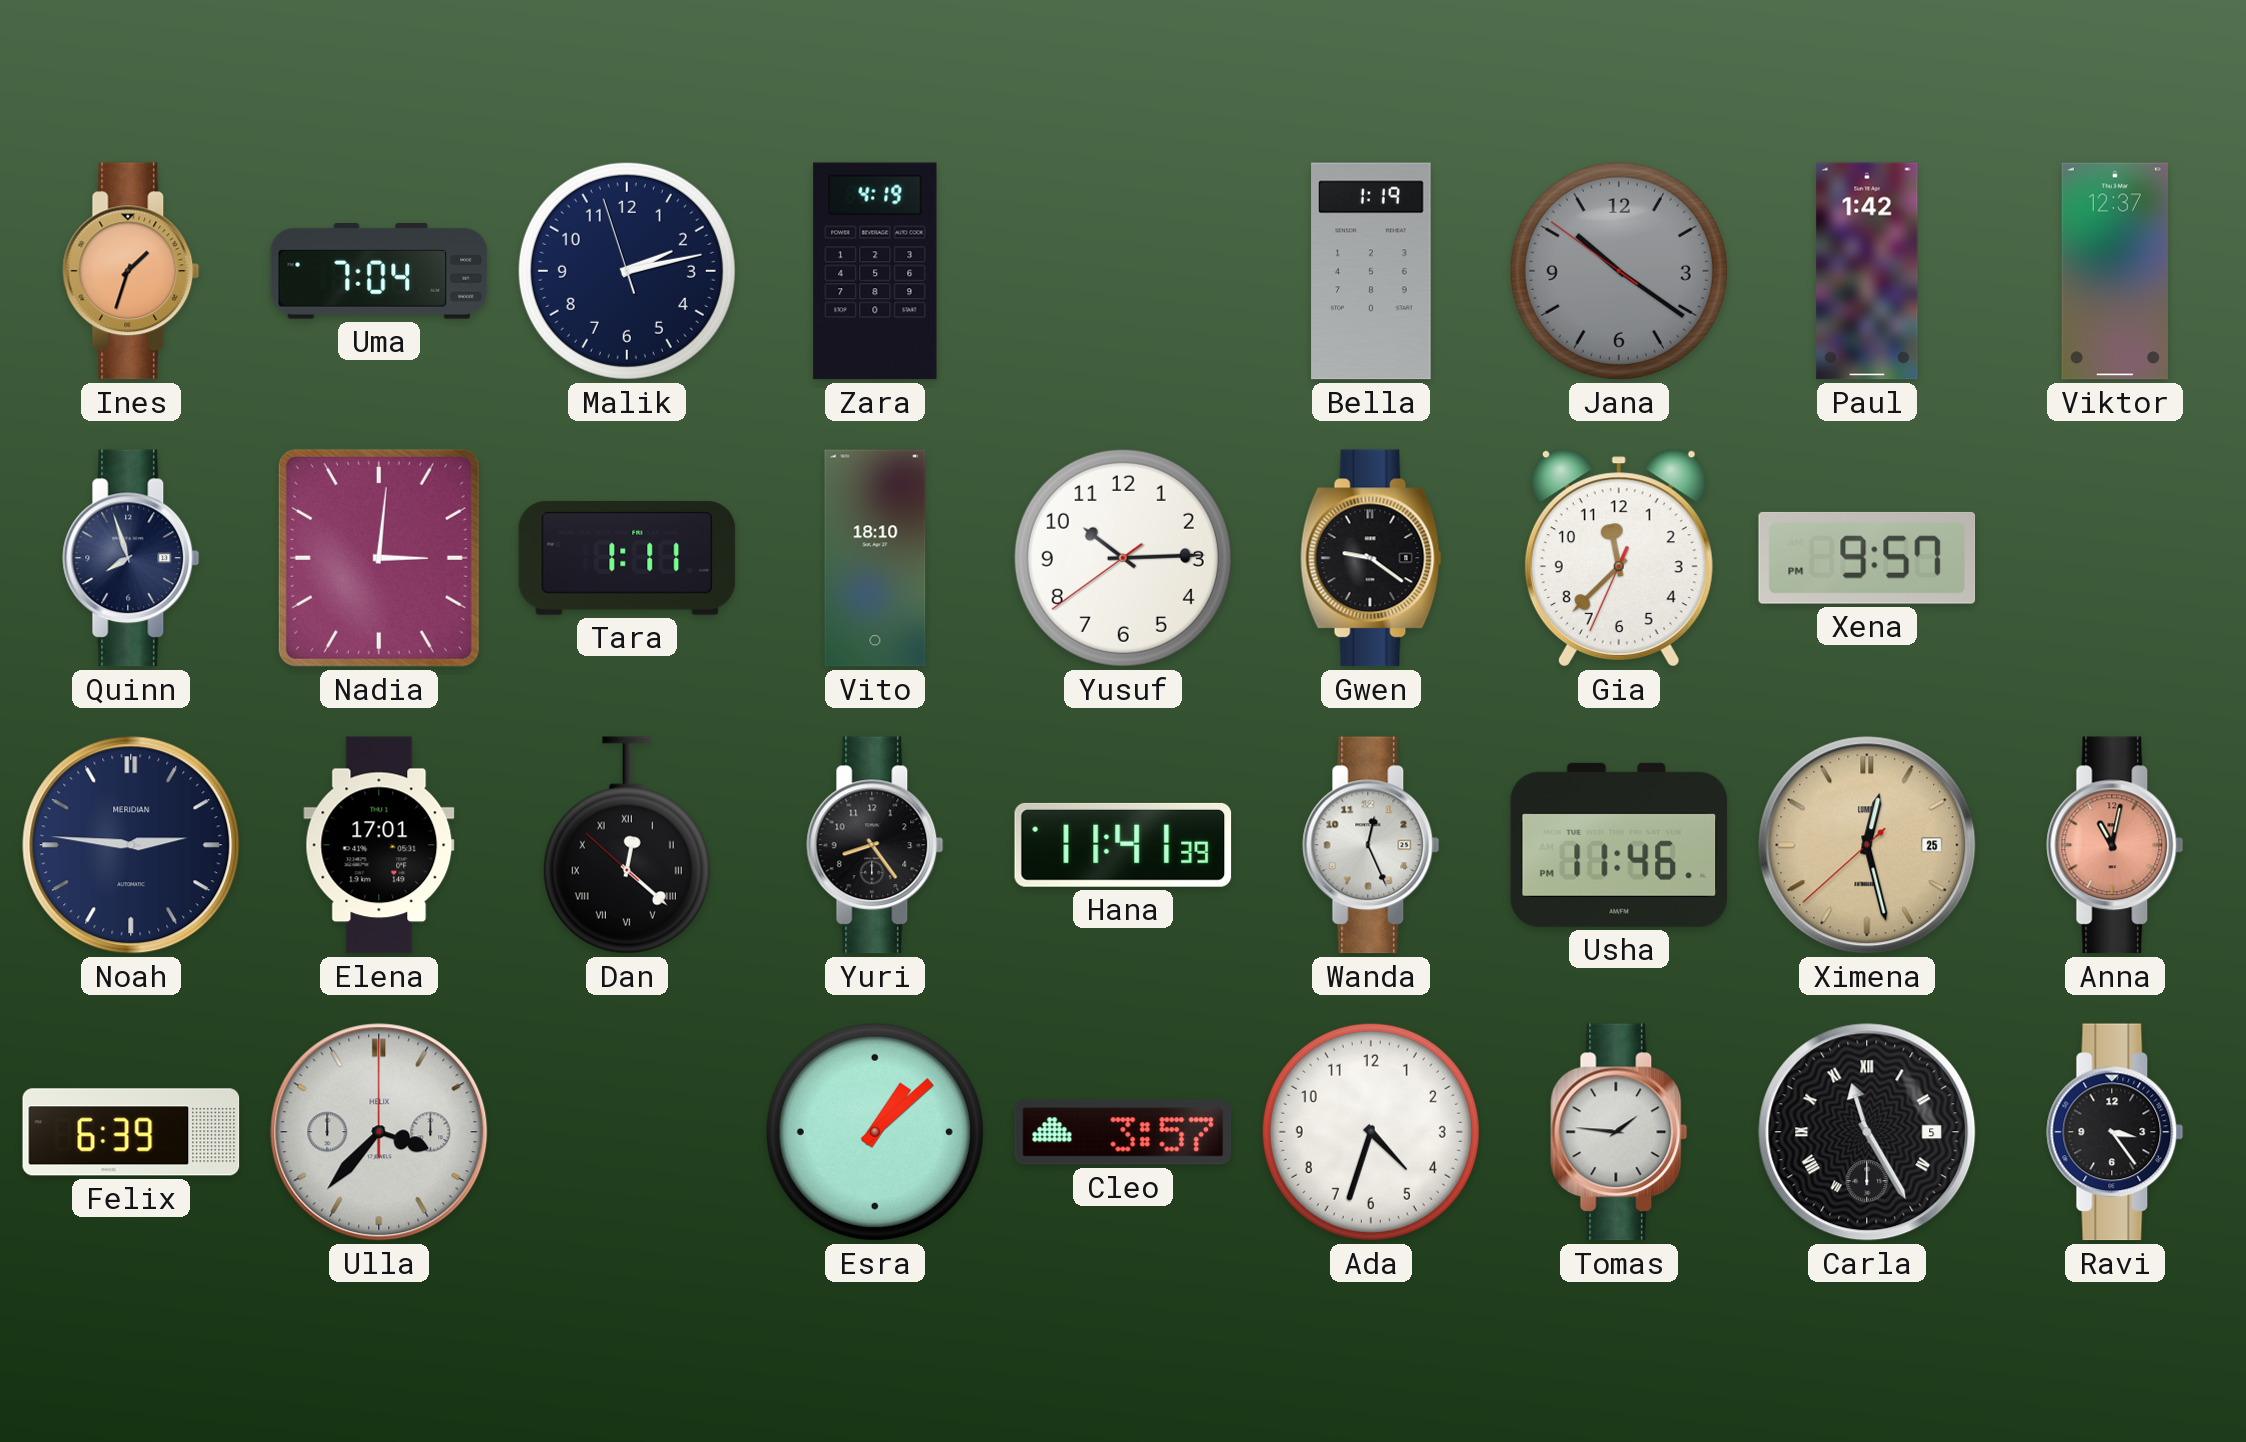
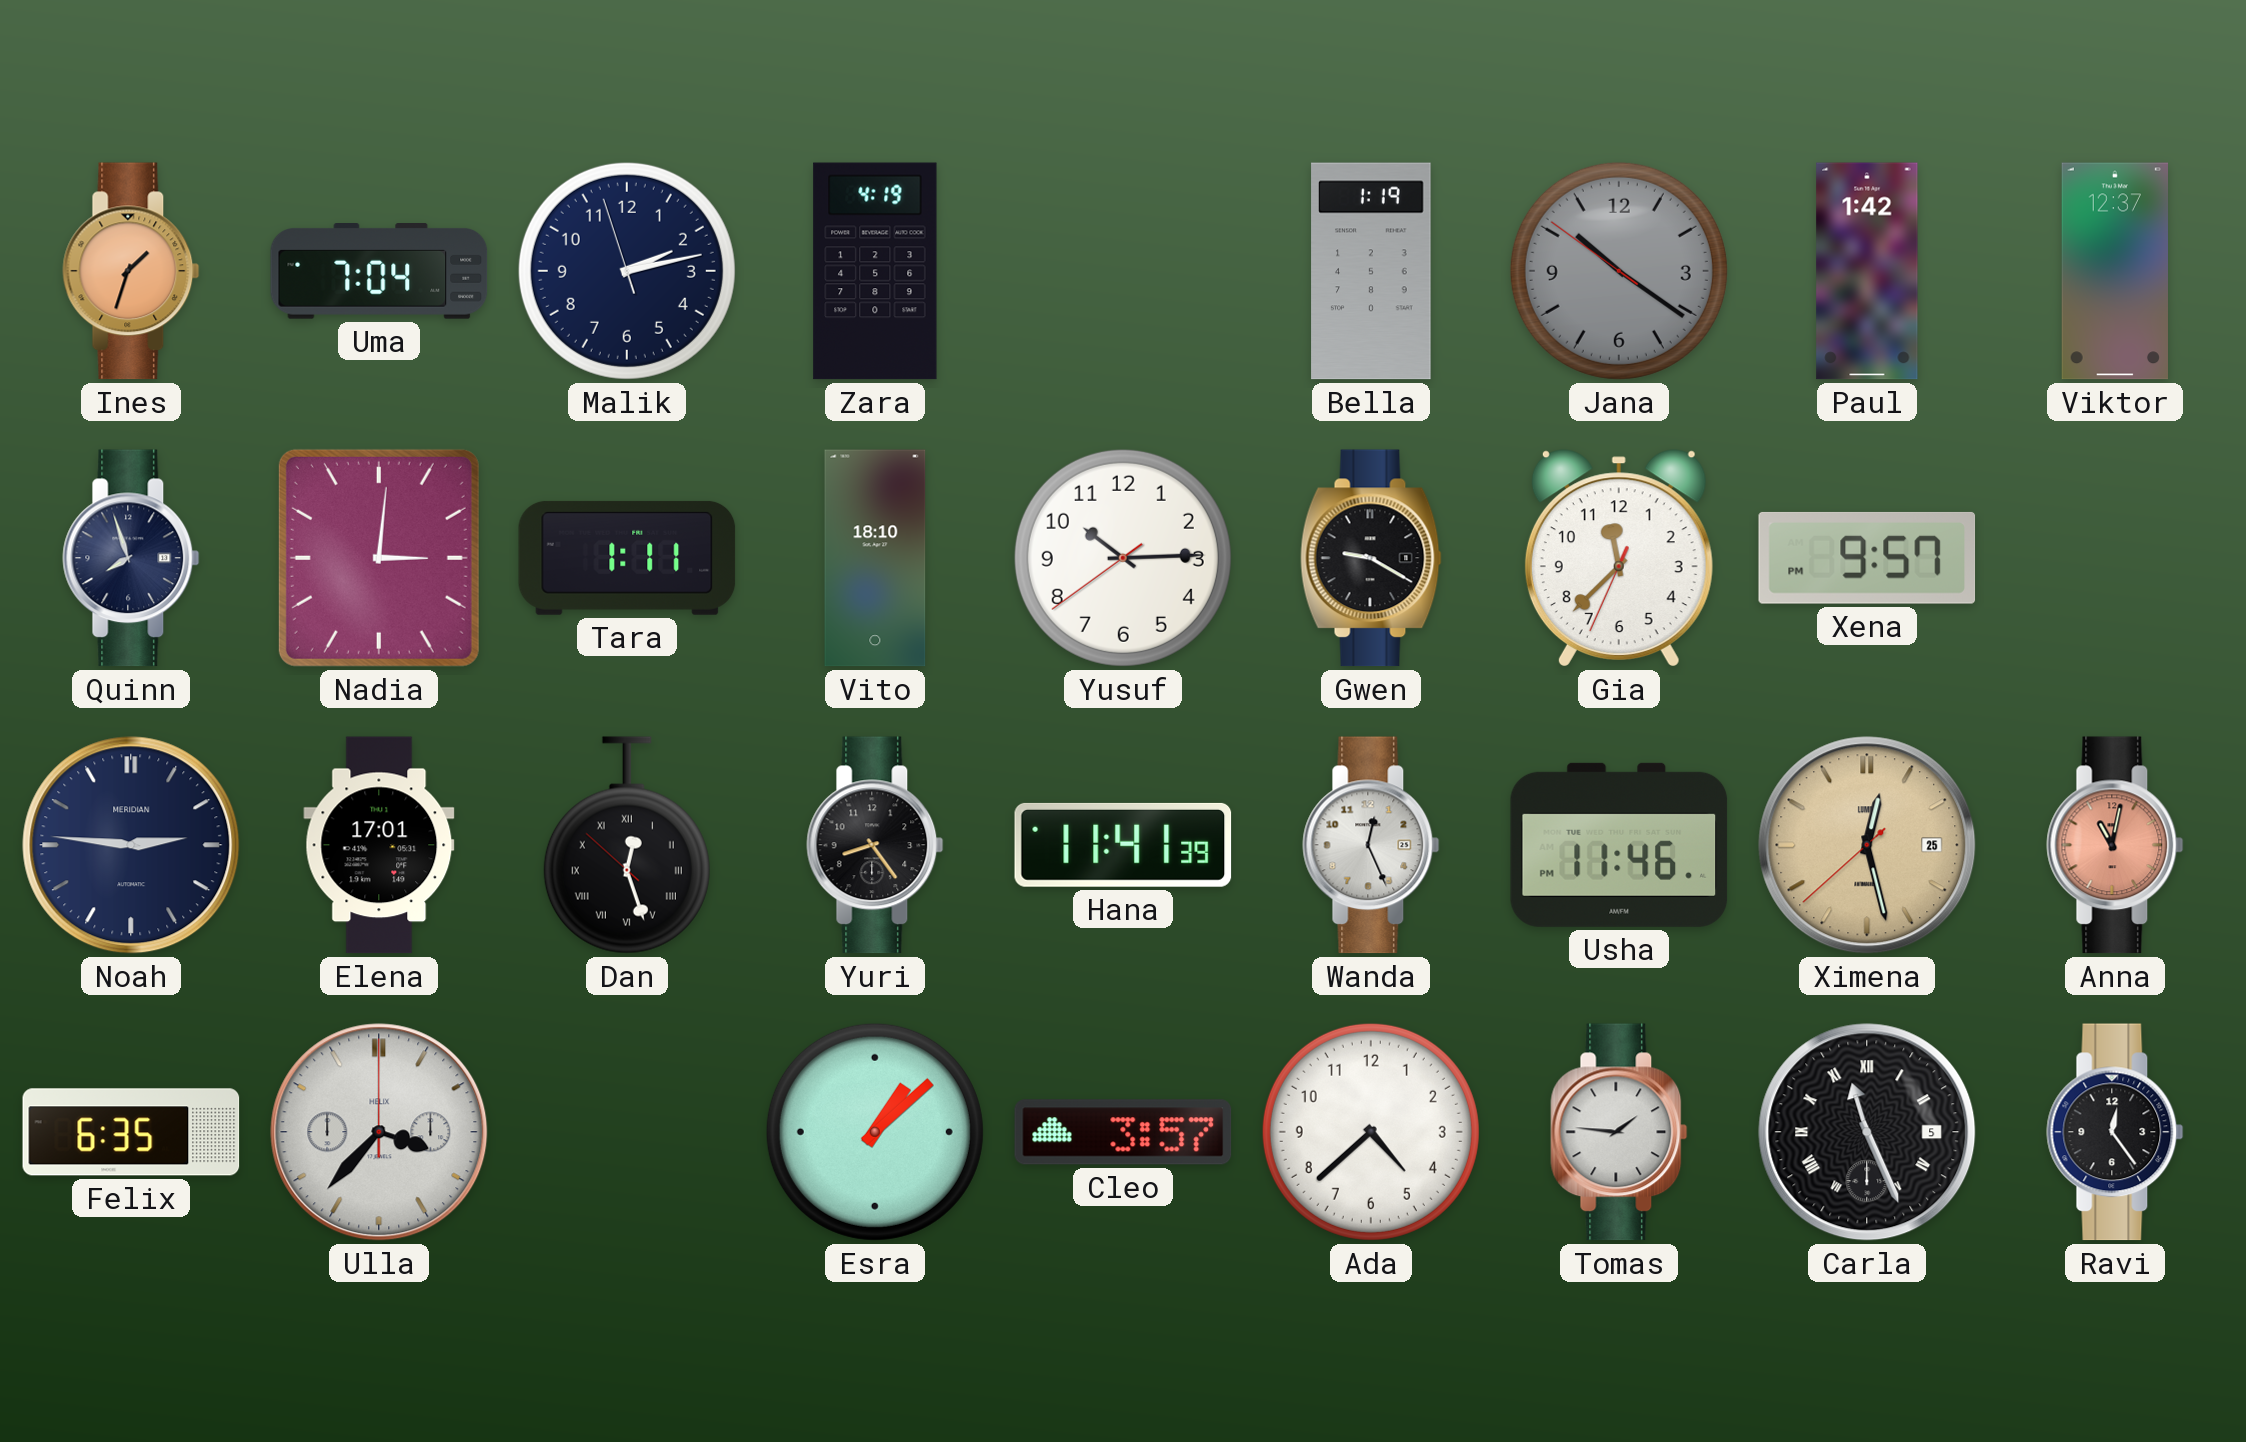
Gwen: 9:21 -> 9:20
Dan: 12:21 -> 12:26
Felix: 6:39 -> 6:35
Ada: 4:33 -> 4:38
Carla: 11:25 -> 11:26
Ravi: 3:24 -> 12:24
